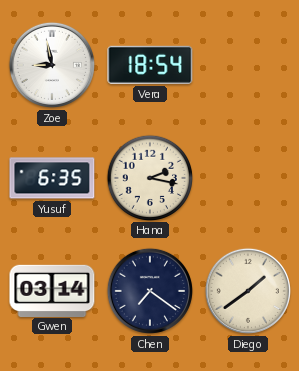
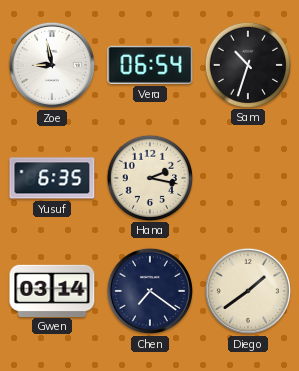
Vera: 18:54 -> 06:54
Sam: none -> 10:33
